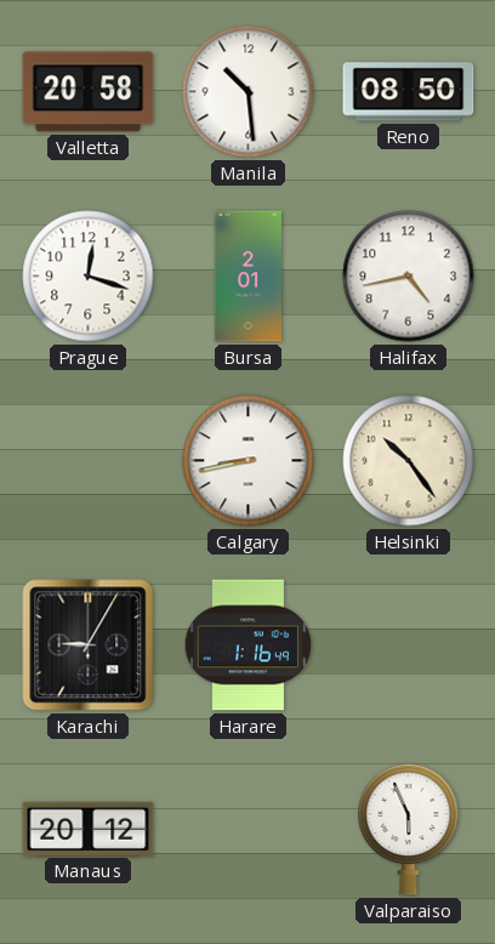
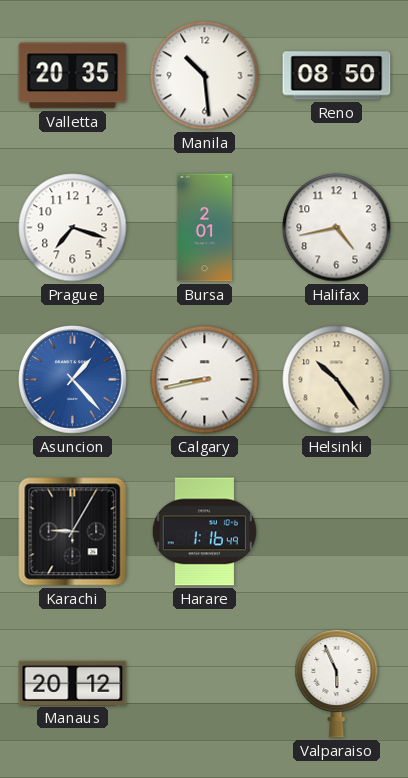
Valletta: 20:58 -> 20:35
Prague: 12:18 -> 7:18
Asuncion: none -> 1:23
